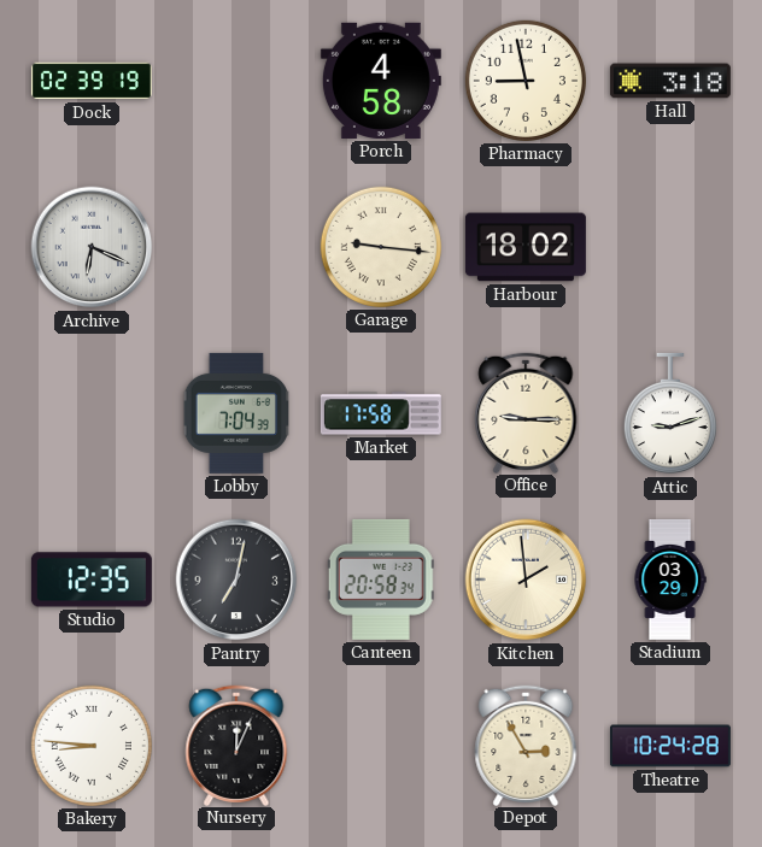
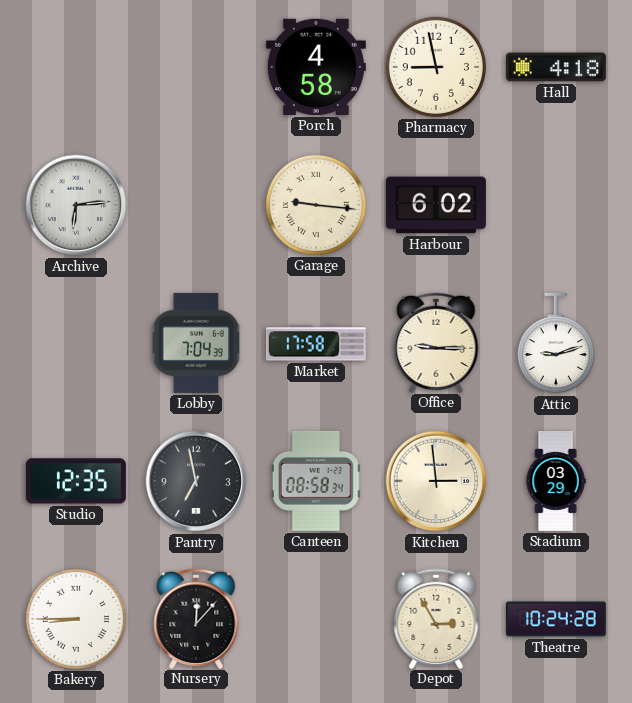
Dock: 02:39 -> none
Hall: 3:18 -> 4:18
Archive: 6:19 -> 6:14
Harbour: 18:02 -> 6:02
Pantry: 7:02 -> 6:58
Canteen: 20:58 -> 08:58
Kitchen: 1:59 -> 2:59
Bakery: 8:46 -> 8:45
Nursery: 12:04 -> 12:07
